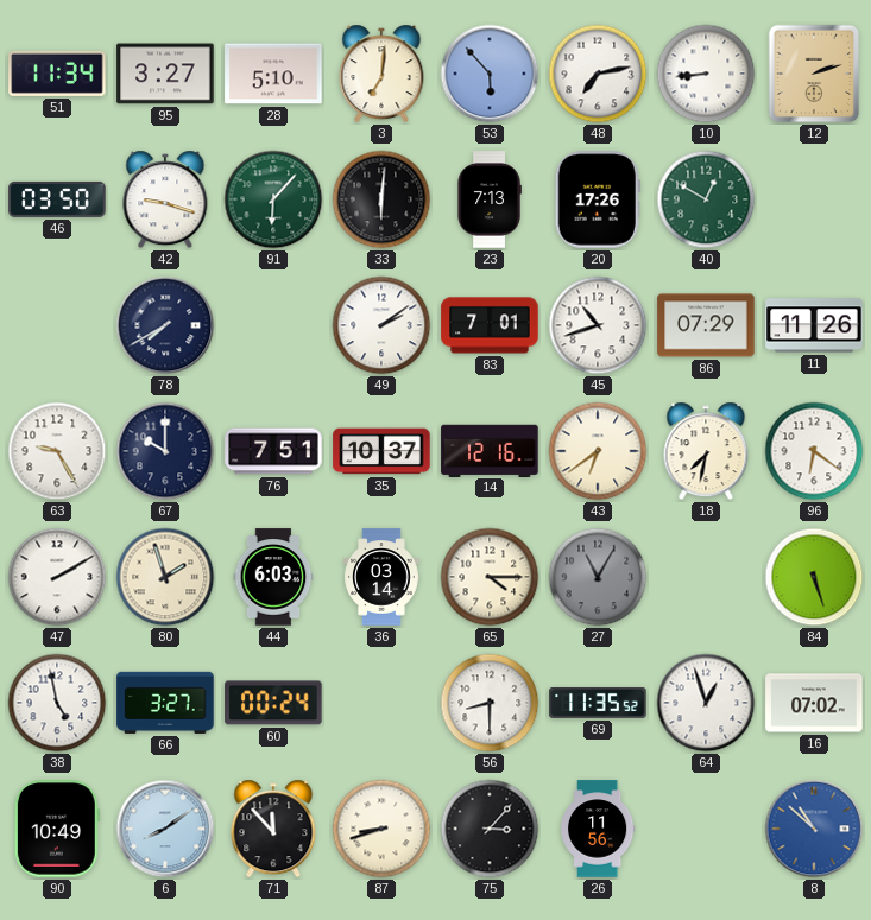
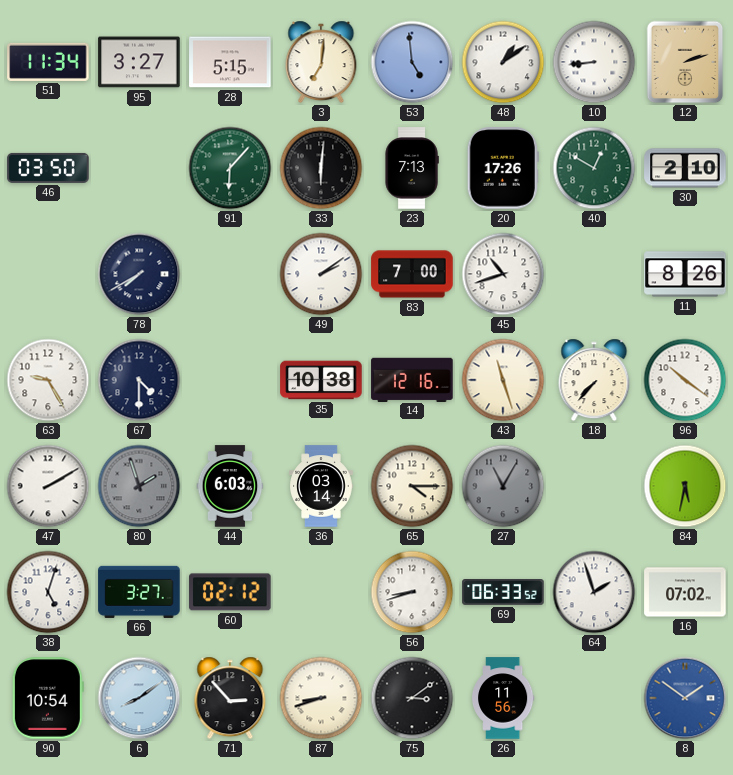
28: 5:10 -> 5:15
53: 5:53 -> 4:59
48: 7:13 -> 1:09
42: 9:18 -> none
30: none -> 2:10
83: 7:01 -> 7:00
86: 07:29 -> none
11: 11:26 -> 8:26
67: 10:00 -> 4:30
76: 7:51 -> none
35: 10:37 -> 10:38
43: 6:39 -> 11:27
18: 7:32 -> 7:37
96: 6:21 -> 10:21
80 dial: cream -> grey
84: 5:27 -> 5:32
38: 4:58 -> 5:03
60: 00:24 -> 02:12
56: 8:30 -> 8:42
69: 11:35 -> 06:33
64: 12:57 -> 1:57
90: 10:49 -> 10:54
71: 11:53 -> 2:53
75: 3:07 -> 3:09
8: 10:52 -> 1:51
